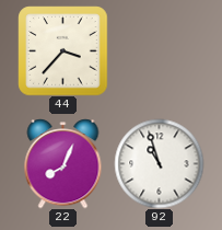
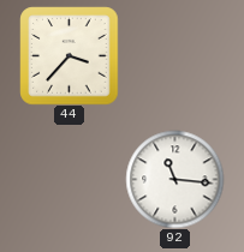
22: 8:04 -> none
92: 10:57 -> 11:16
